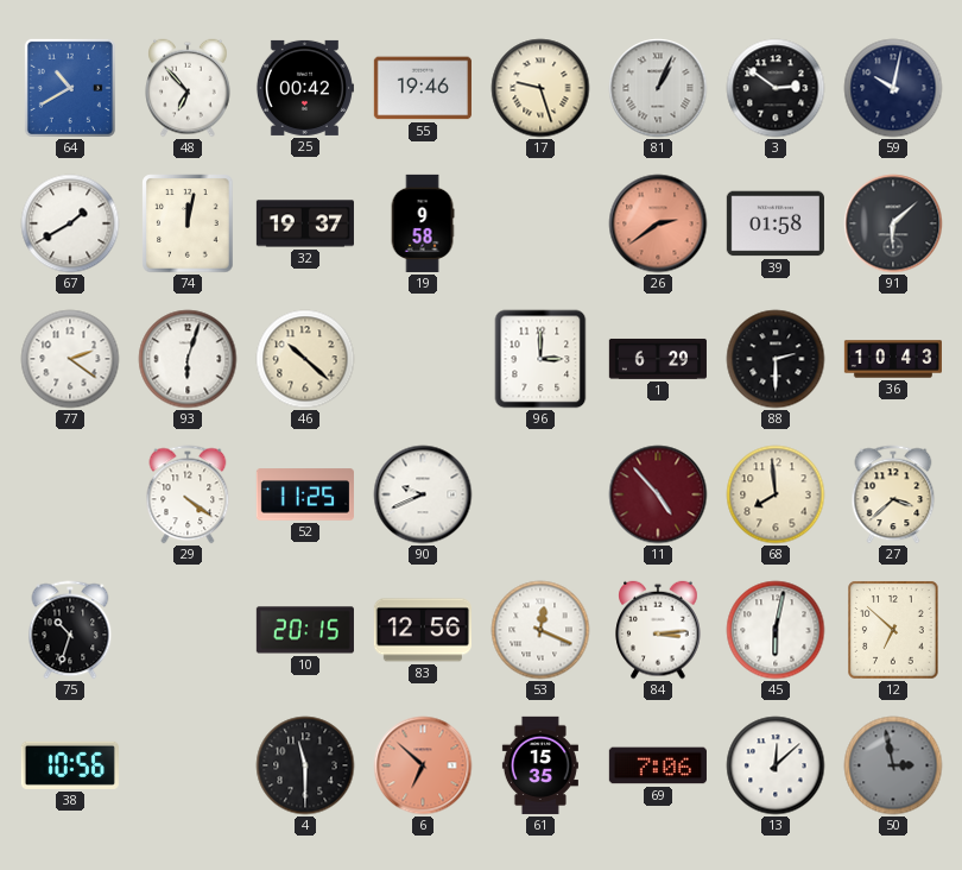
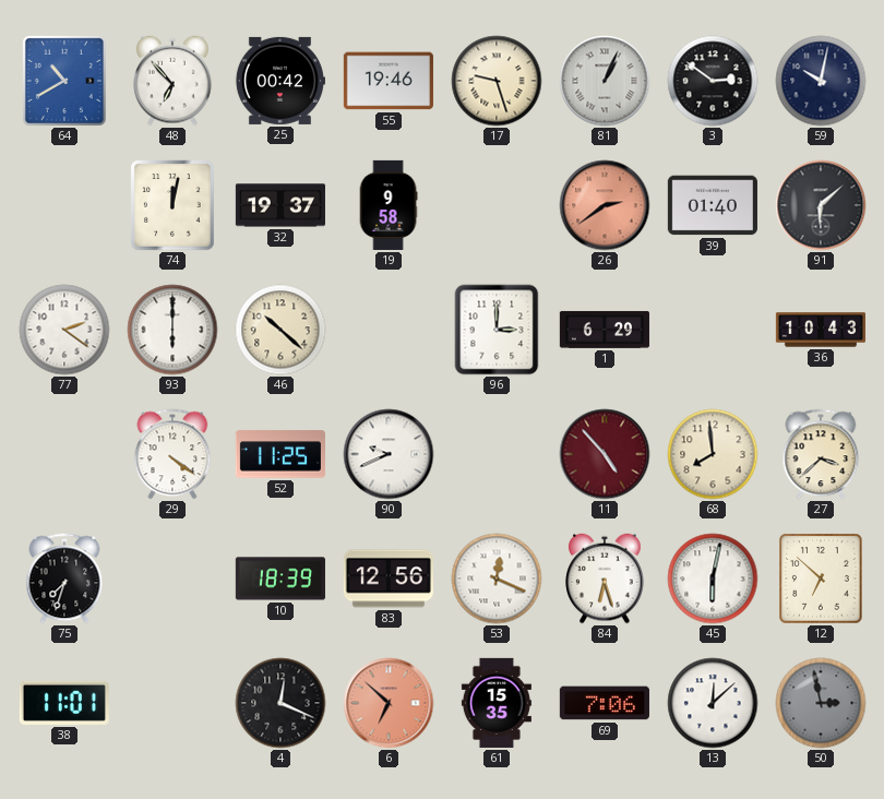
67: 1:40 -> none
39: 01:58 -> 01:40
93: 6:03 -> 6:00
88: 2:30 -> none
75: 10:33 -> 7:33
10: 20:15 -> 18:39
84: 3:14 -> 6:27
38: 10:56 -> 11:01
4: 11:30 -> 12:19
